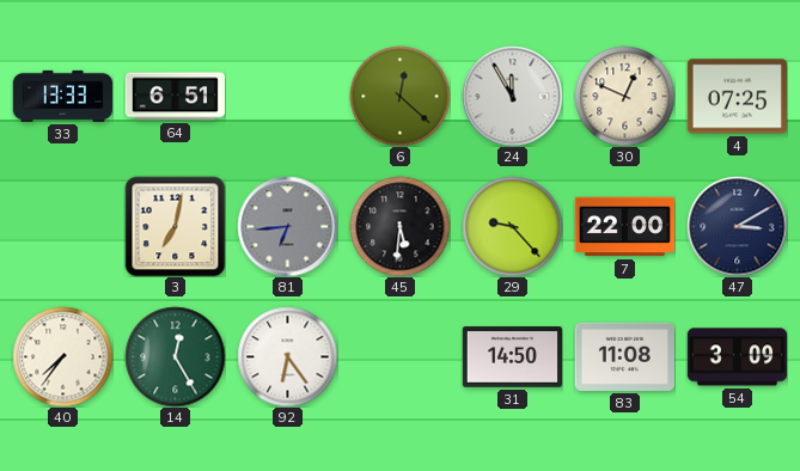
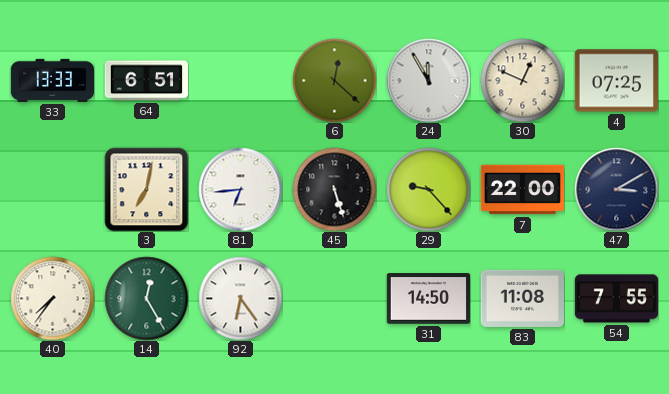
81 dial: grey -> white
45: 5:31 -> 5:27
54: 3:09 -> 7:55
